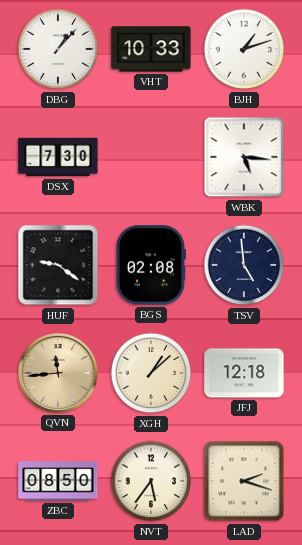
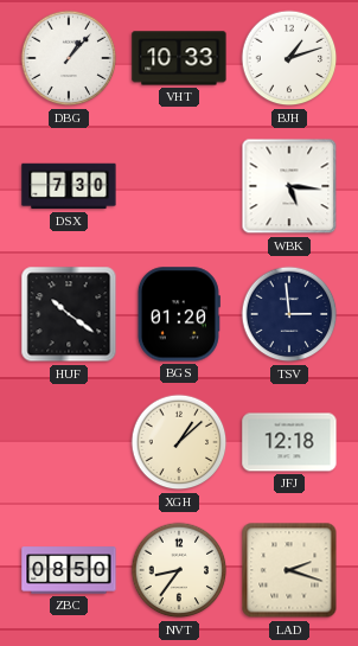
HUF: 9:21 -> 10:21
BGS: 02:08 -> 01:20
TSV: 4:59 -> 2:59
QVN: 11:44 -> none
NVT: 5:36 -> 8:36
